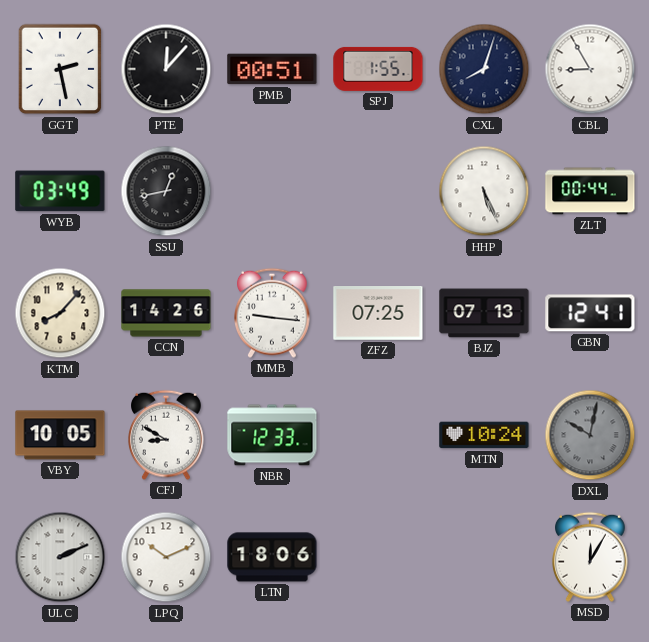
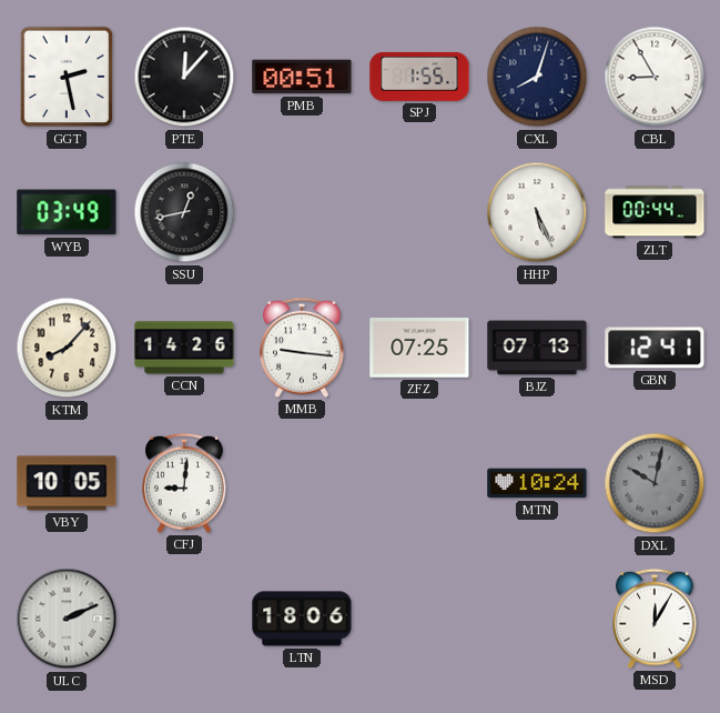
CFJ: 8:50 -> 9:01
NBR: 12:33 -> none
LPQ: 10:11 -> none
